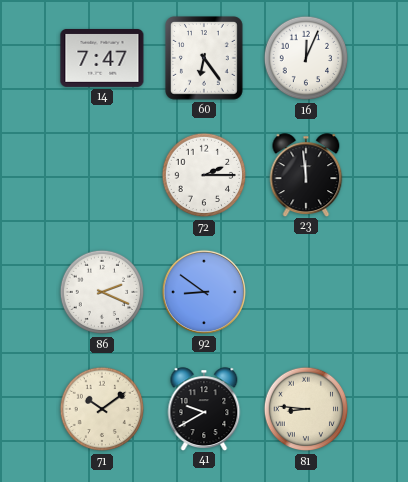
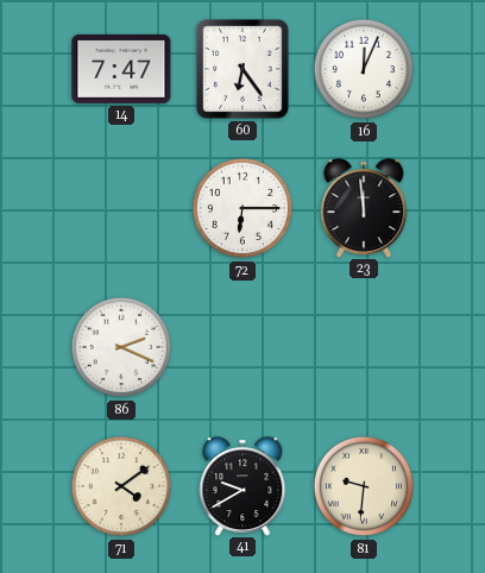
72: 2:15 -> 6:15
92: 8:51 -> none
71: 10:09 -> 4:09
81: 8:46 -> 9:31
